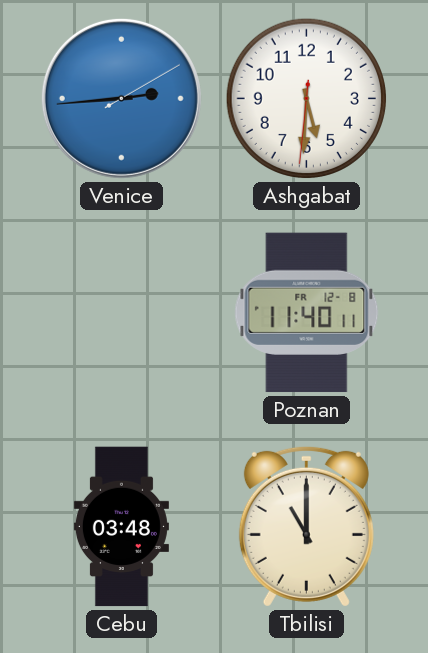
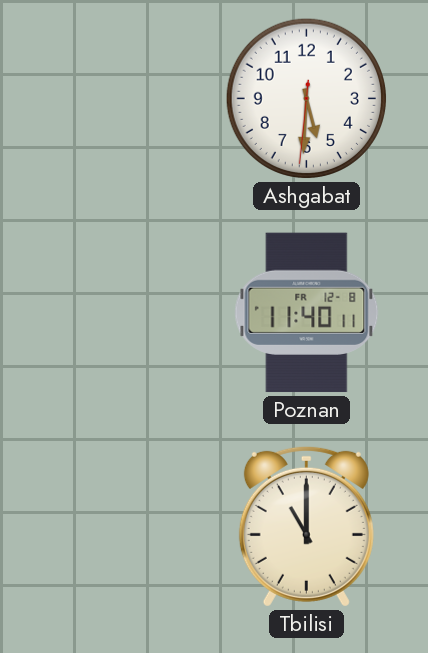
Venice: 2:44 -> none
Cebu: 03:48 -> none
